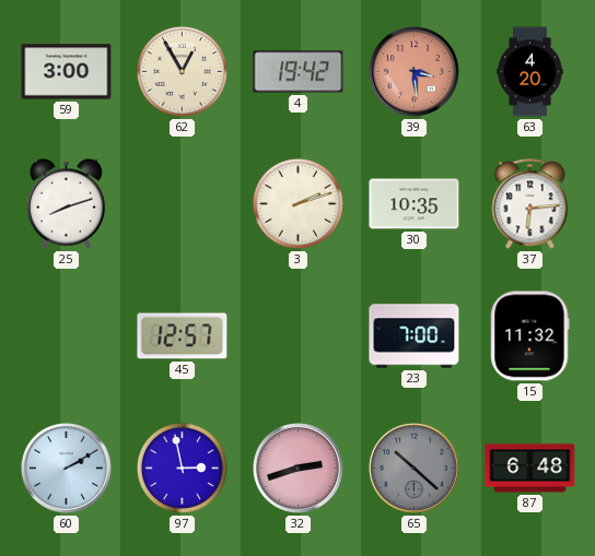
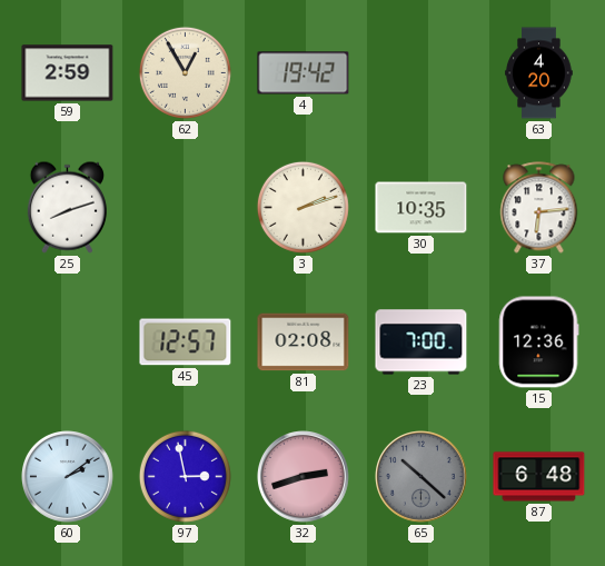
59: 3:00 -> 2:59
39: 3:29 -> none
81: none -> 02:08
15: 11:32 -> 12:36
60: 2:10 -> 2:09
